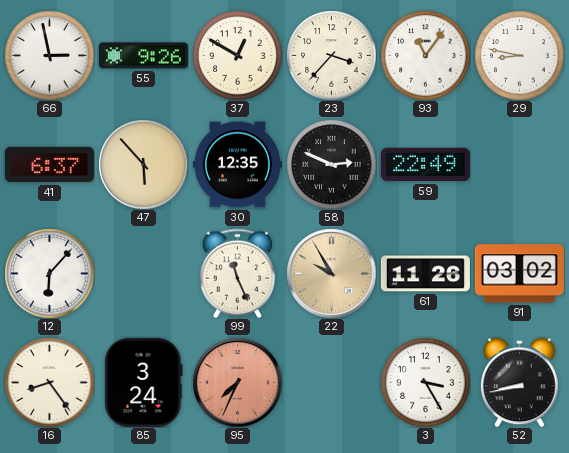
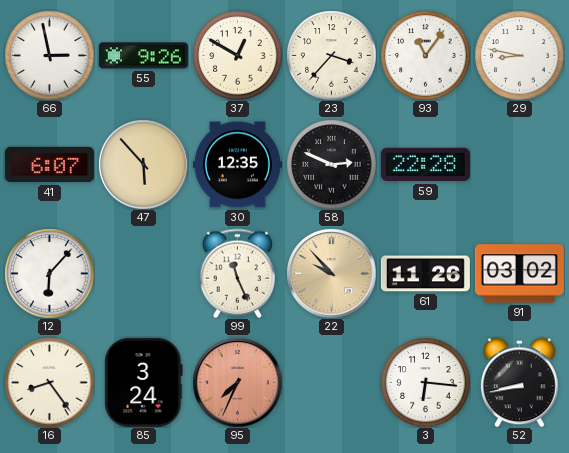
41: 6:37 -> 6:07
59: 22:49 -> 22:28
22: 9:55 -> 9:53
3: 3:25 -> 6:16
